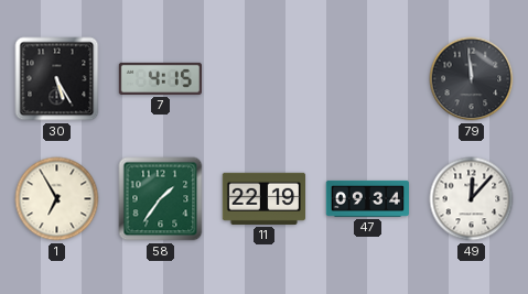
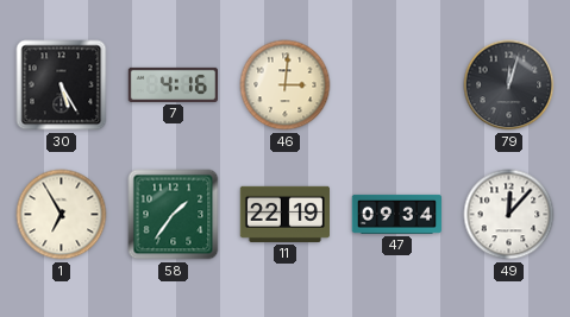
7: 4:15 -> 4:16
46: none -> 3:01
79: 11:59 -> 12:03
